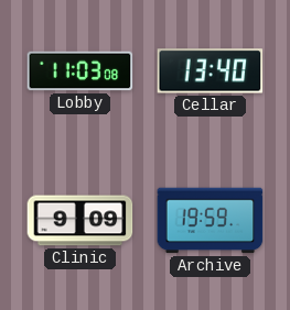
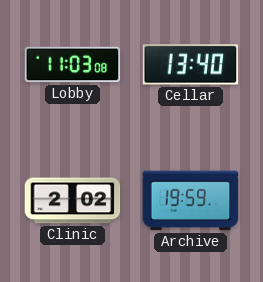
Clinic: 9:09 -> 2:02
